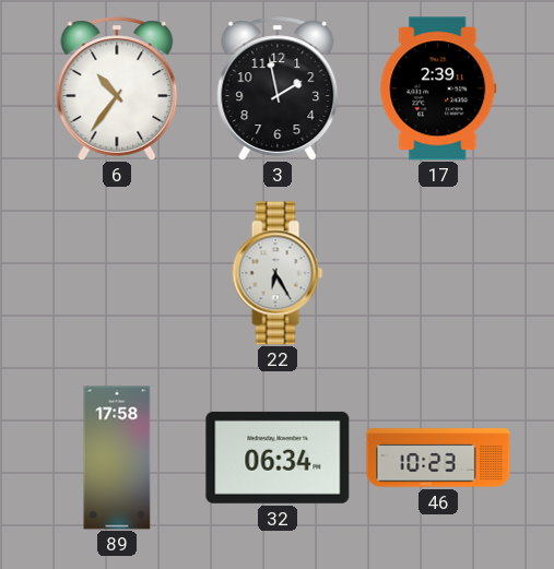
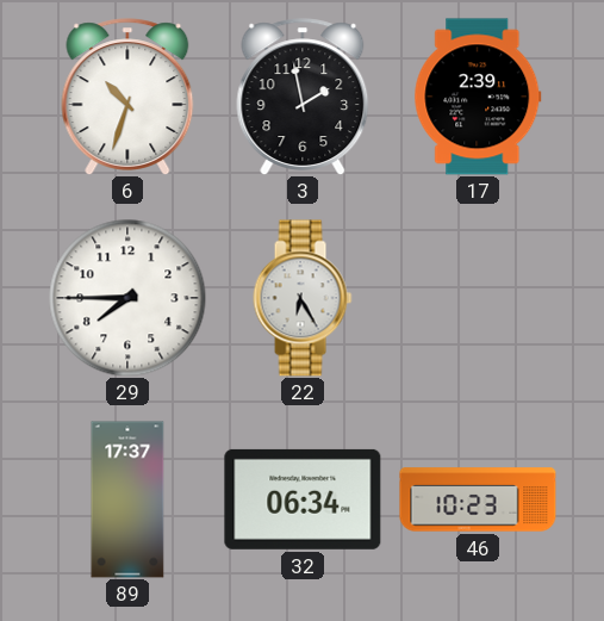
6: 10:36 -> 10:33
29: none -> 7:45
89: 17:58 -> 17:37
